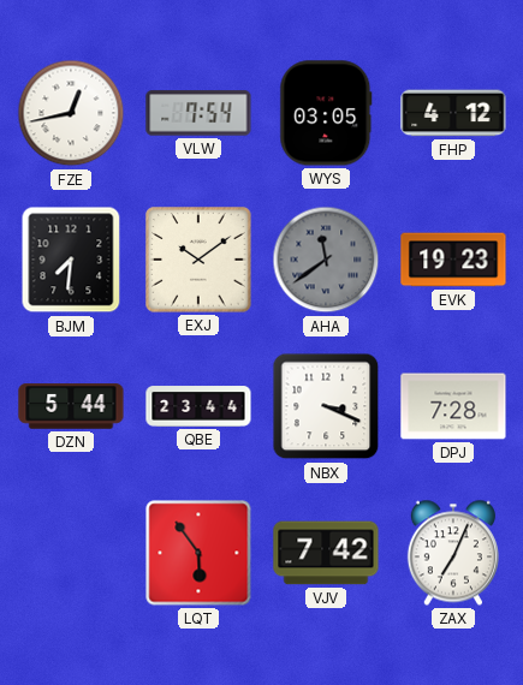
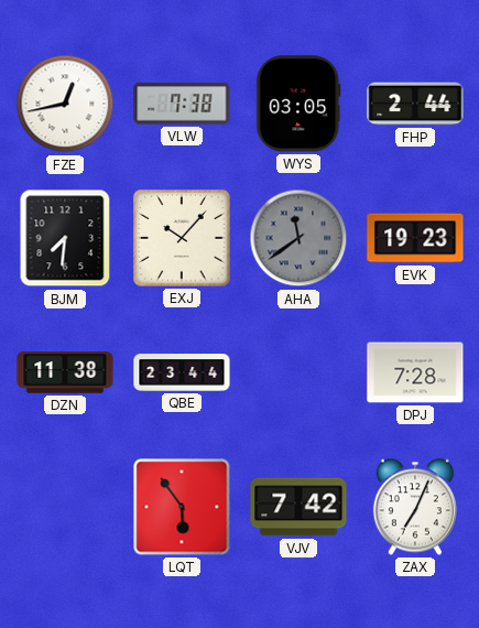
VLW: 7:54 -> 7:38
FHP: 4:12 -> 2:44
EXJ: 10:09 -> 10:07
DZN: 5:44 -> 11:38
NBX: 3:19 -> none
